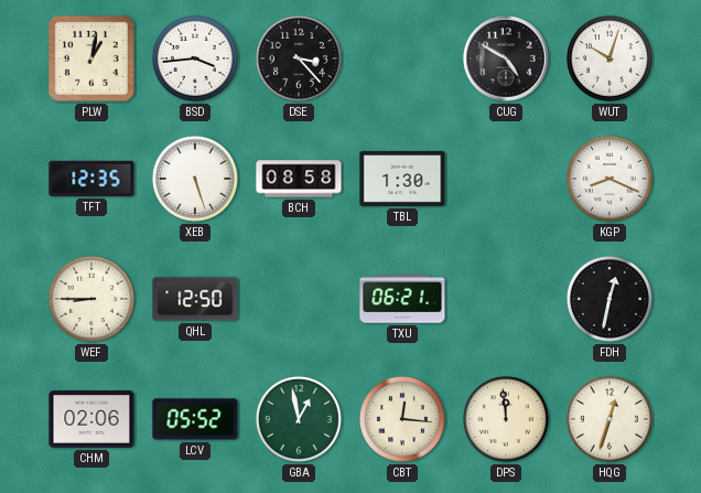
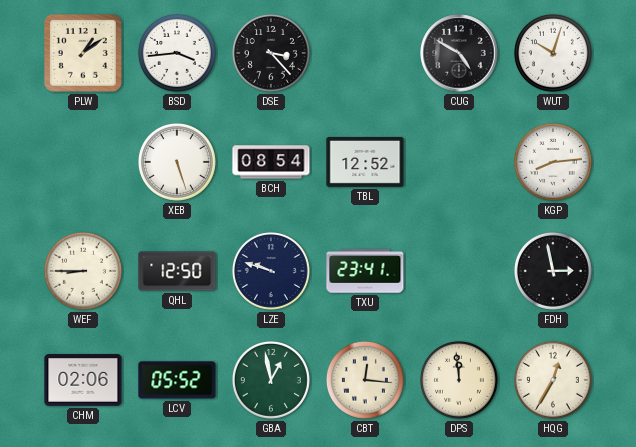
PLW: 1:02 -> 1:09
TFT: 12:35 -> none
BCH: 08:58 -> 08:54
TBL: 1:30 -> 12:52
KGP: 8:19 -> 8:14
LZE: none -> 9:48
TXU: 06:21 -> 23:41
FDH: 12:32 -> 2:58
HQG: 12:33 -> 12:35
